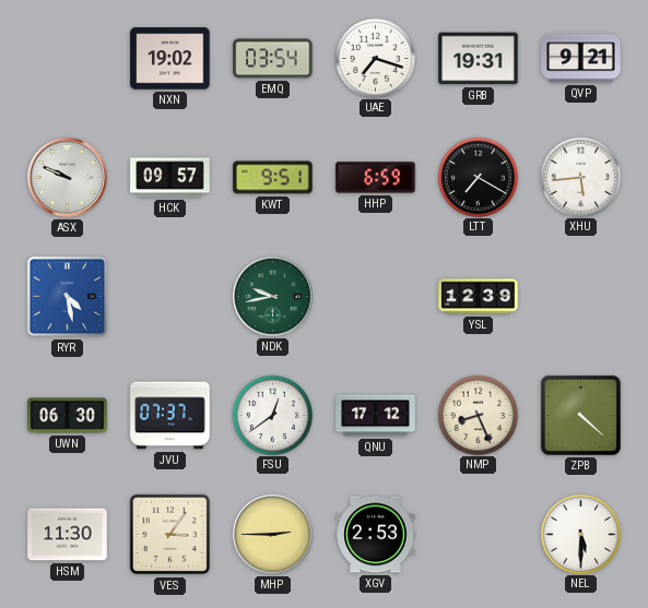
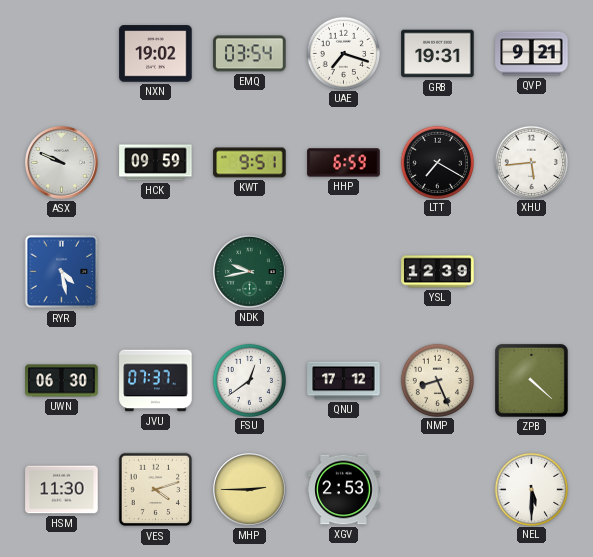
HCK: 09:57 -> 09:59
VES: 3:06 -> 4:12
